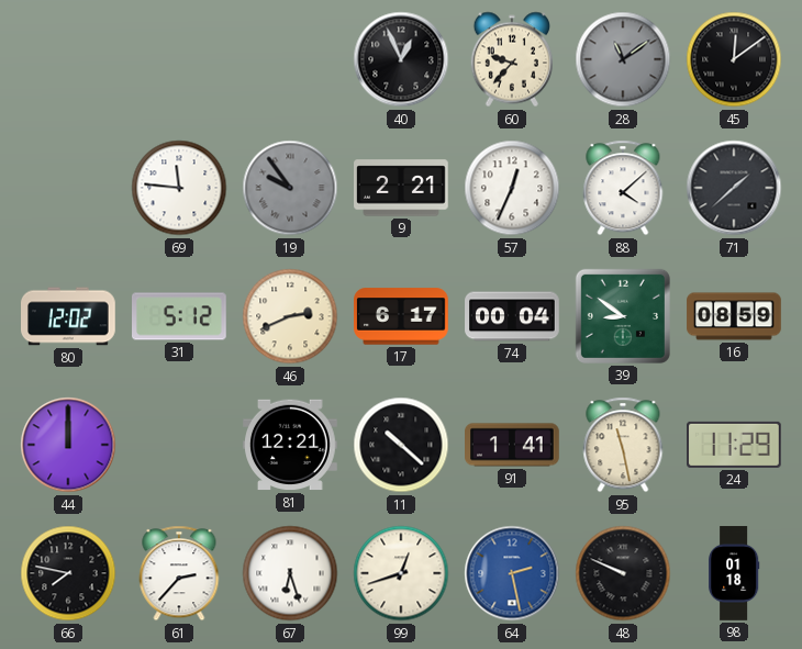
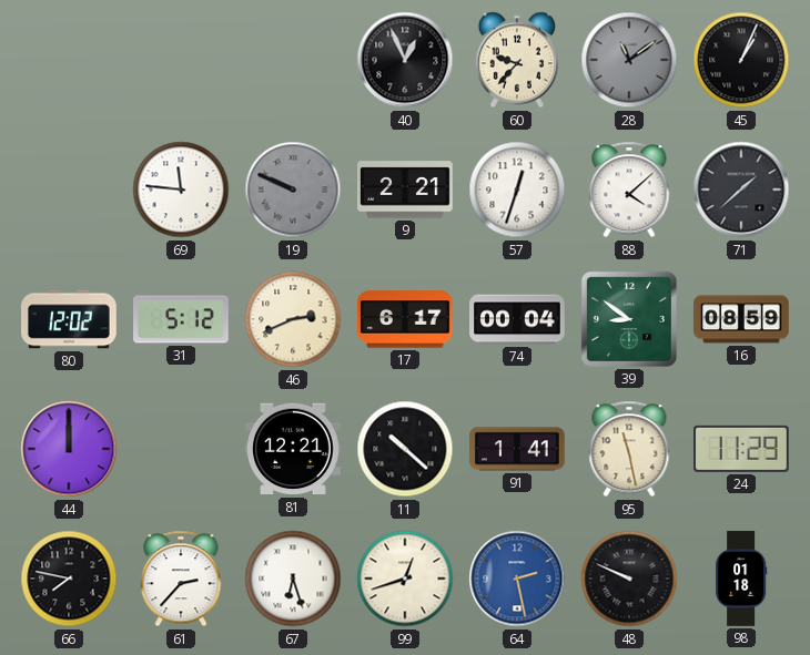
45: 12:09 -> 1:04
19: 9:54 -> 9:49
57: 12:34 -> 12:33
